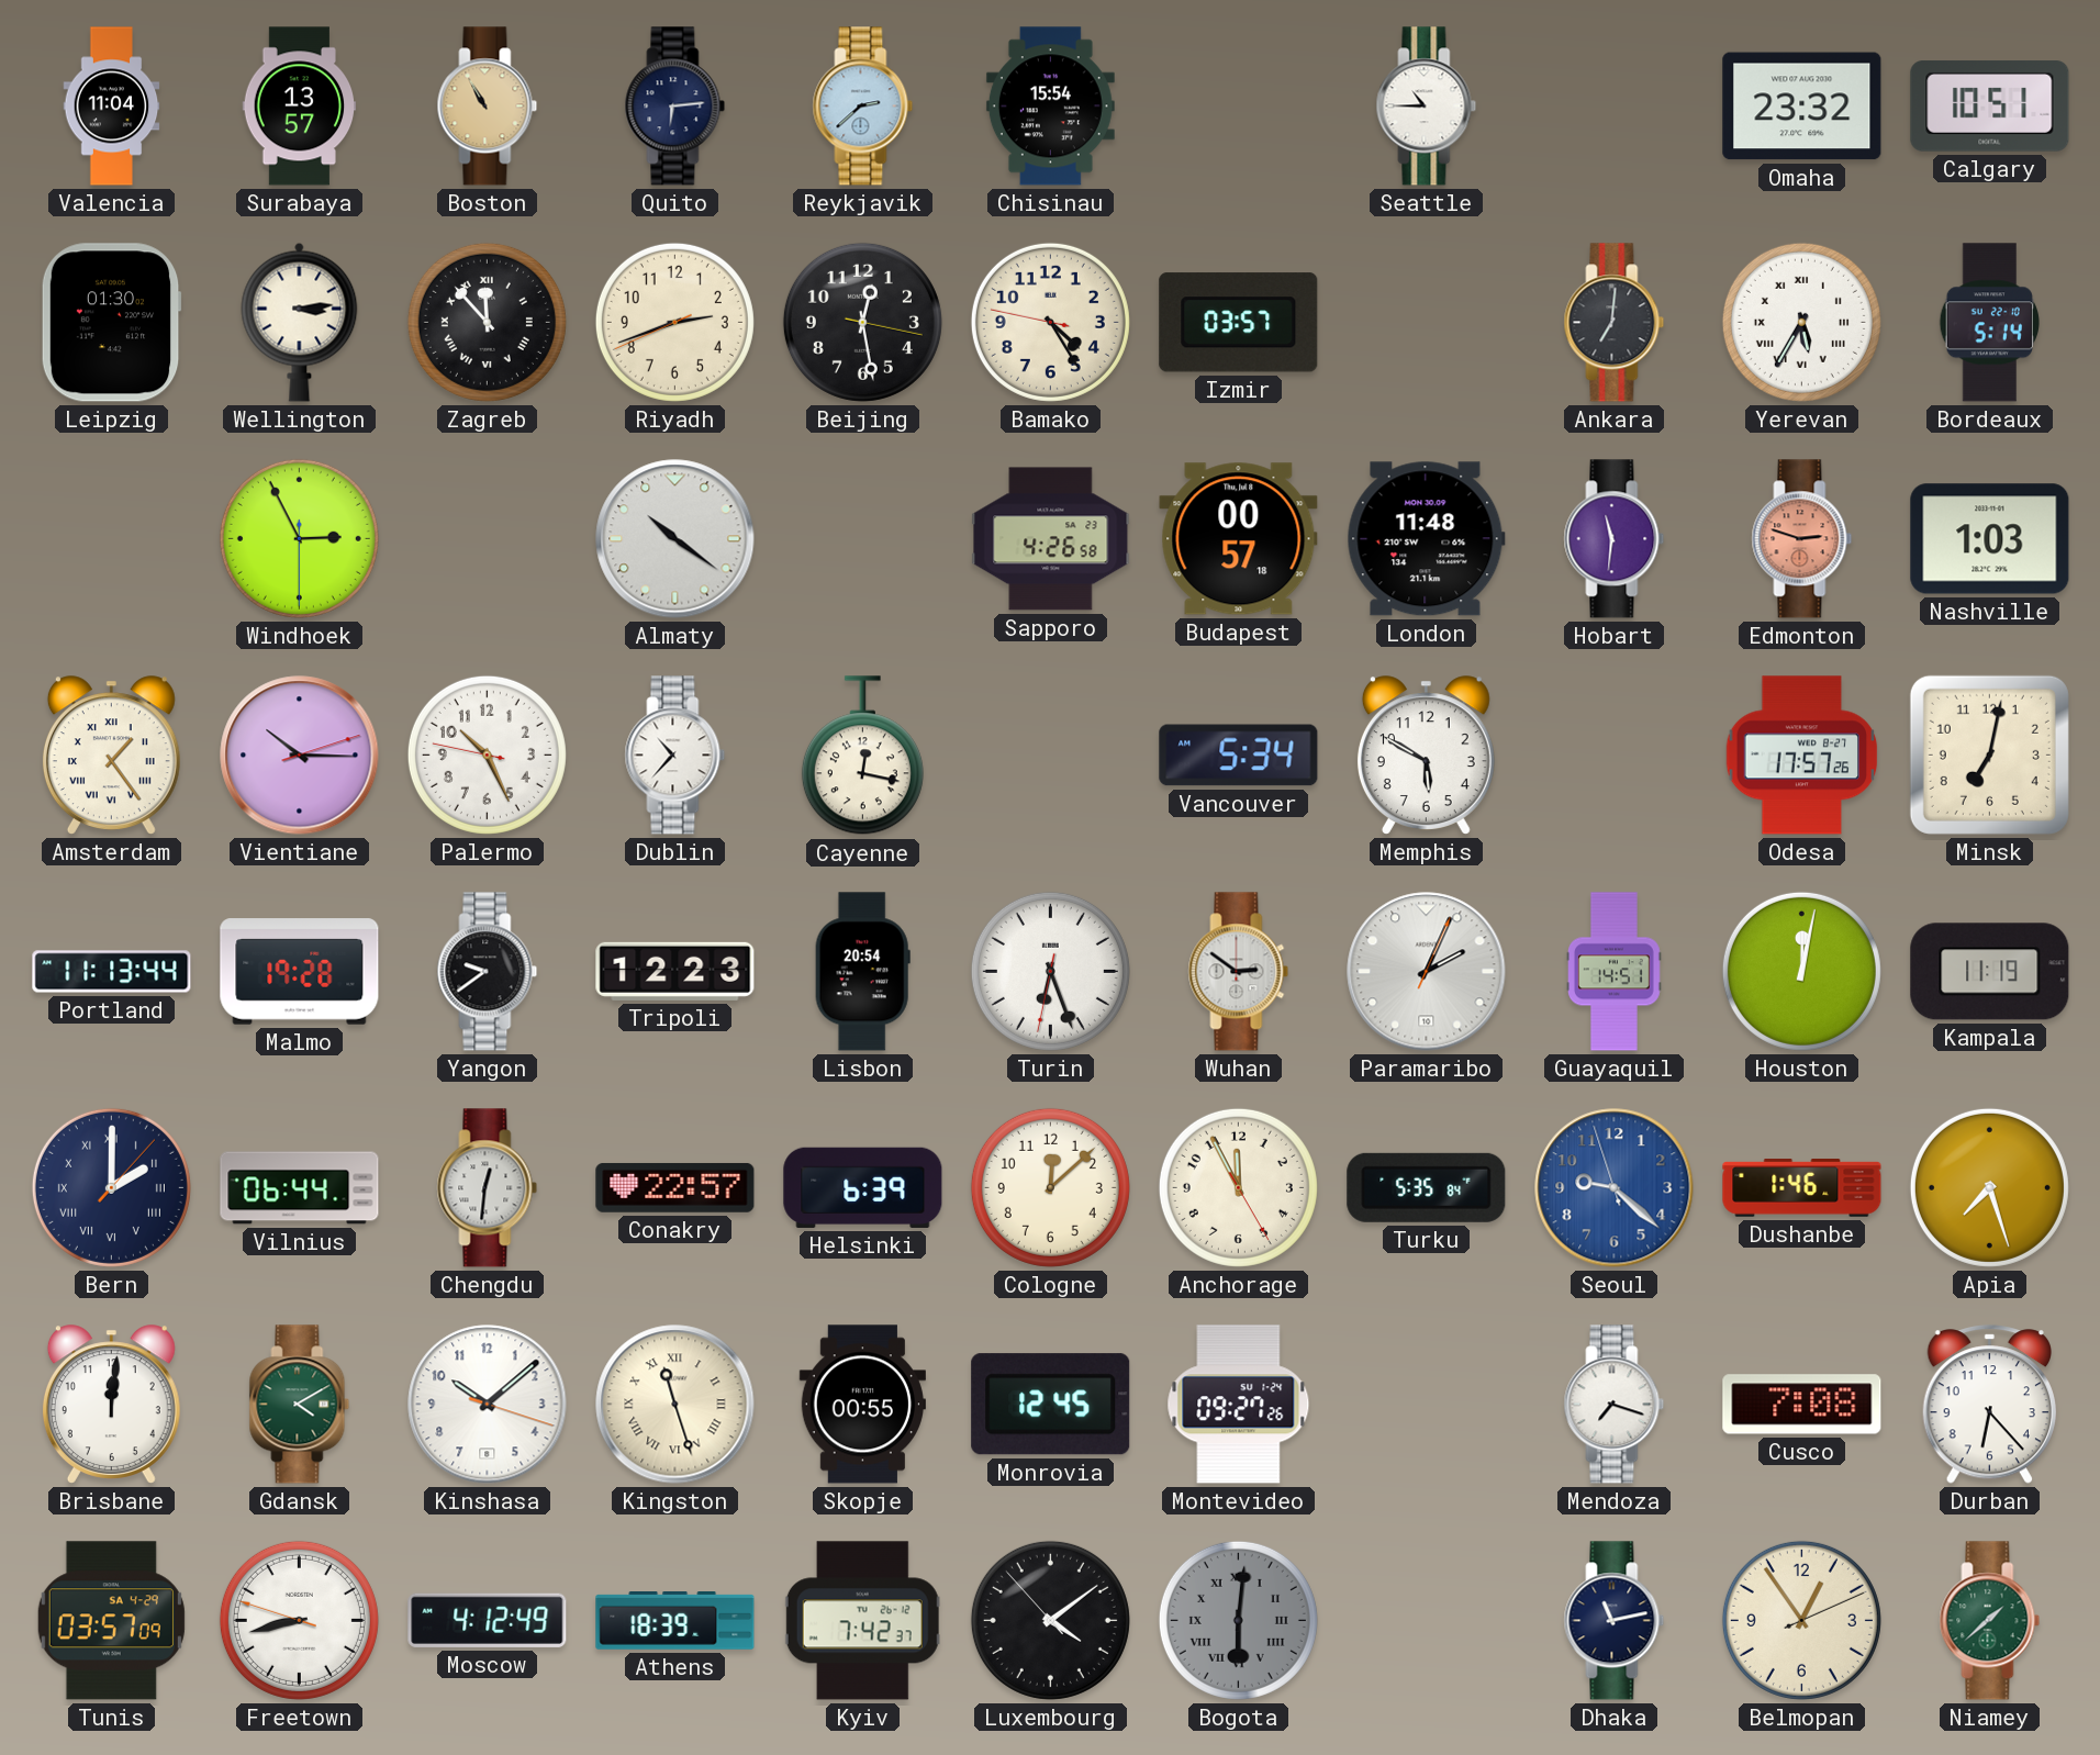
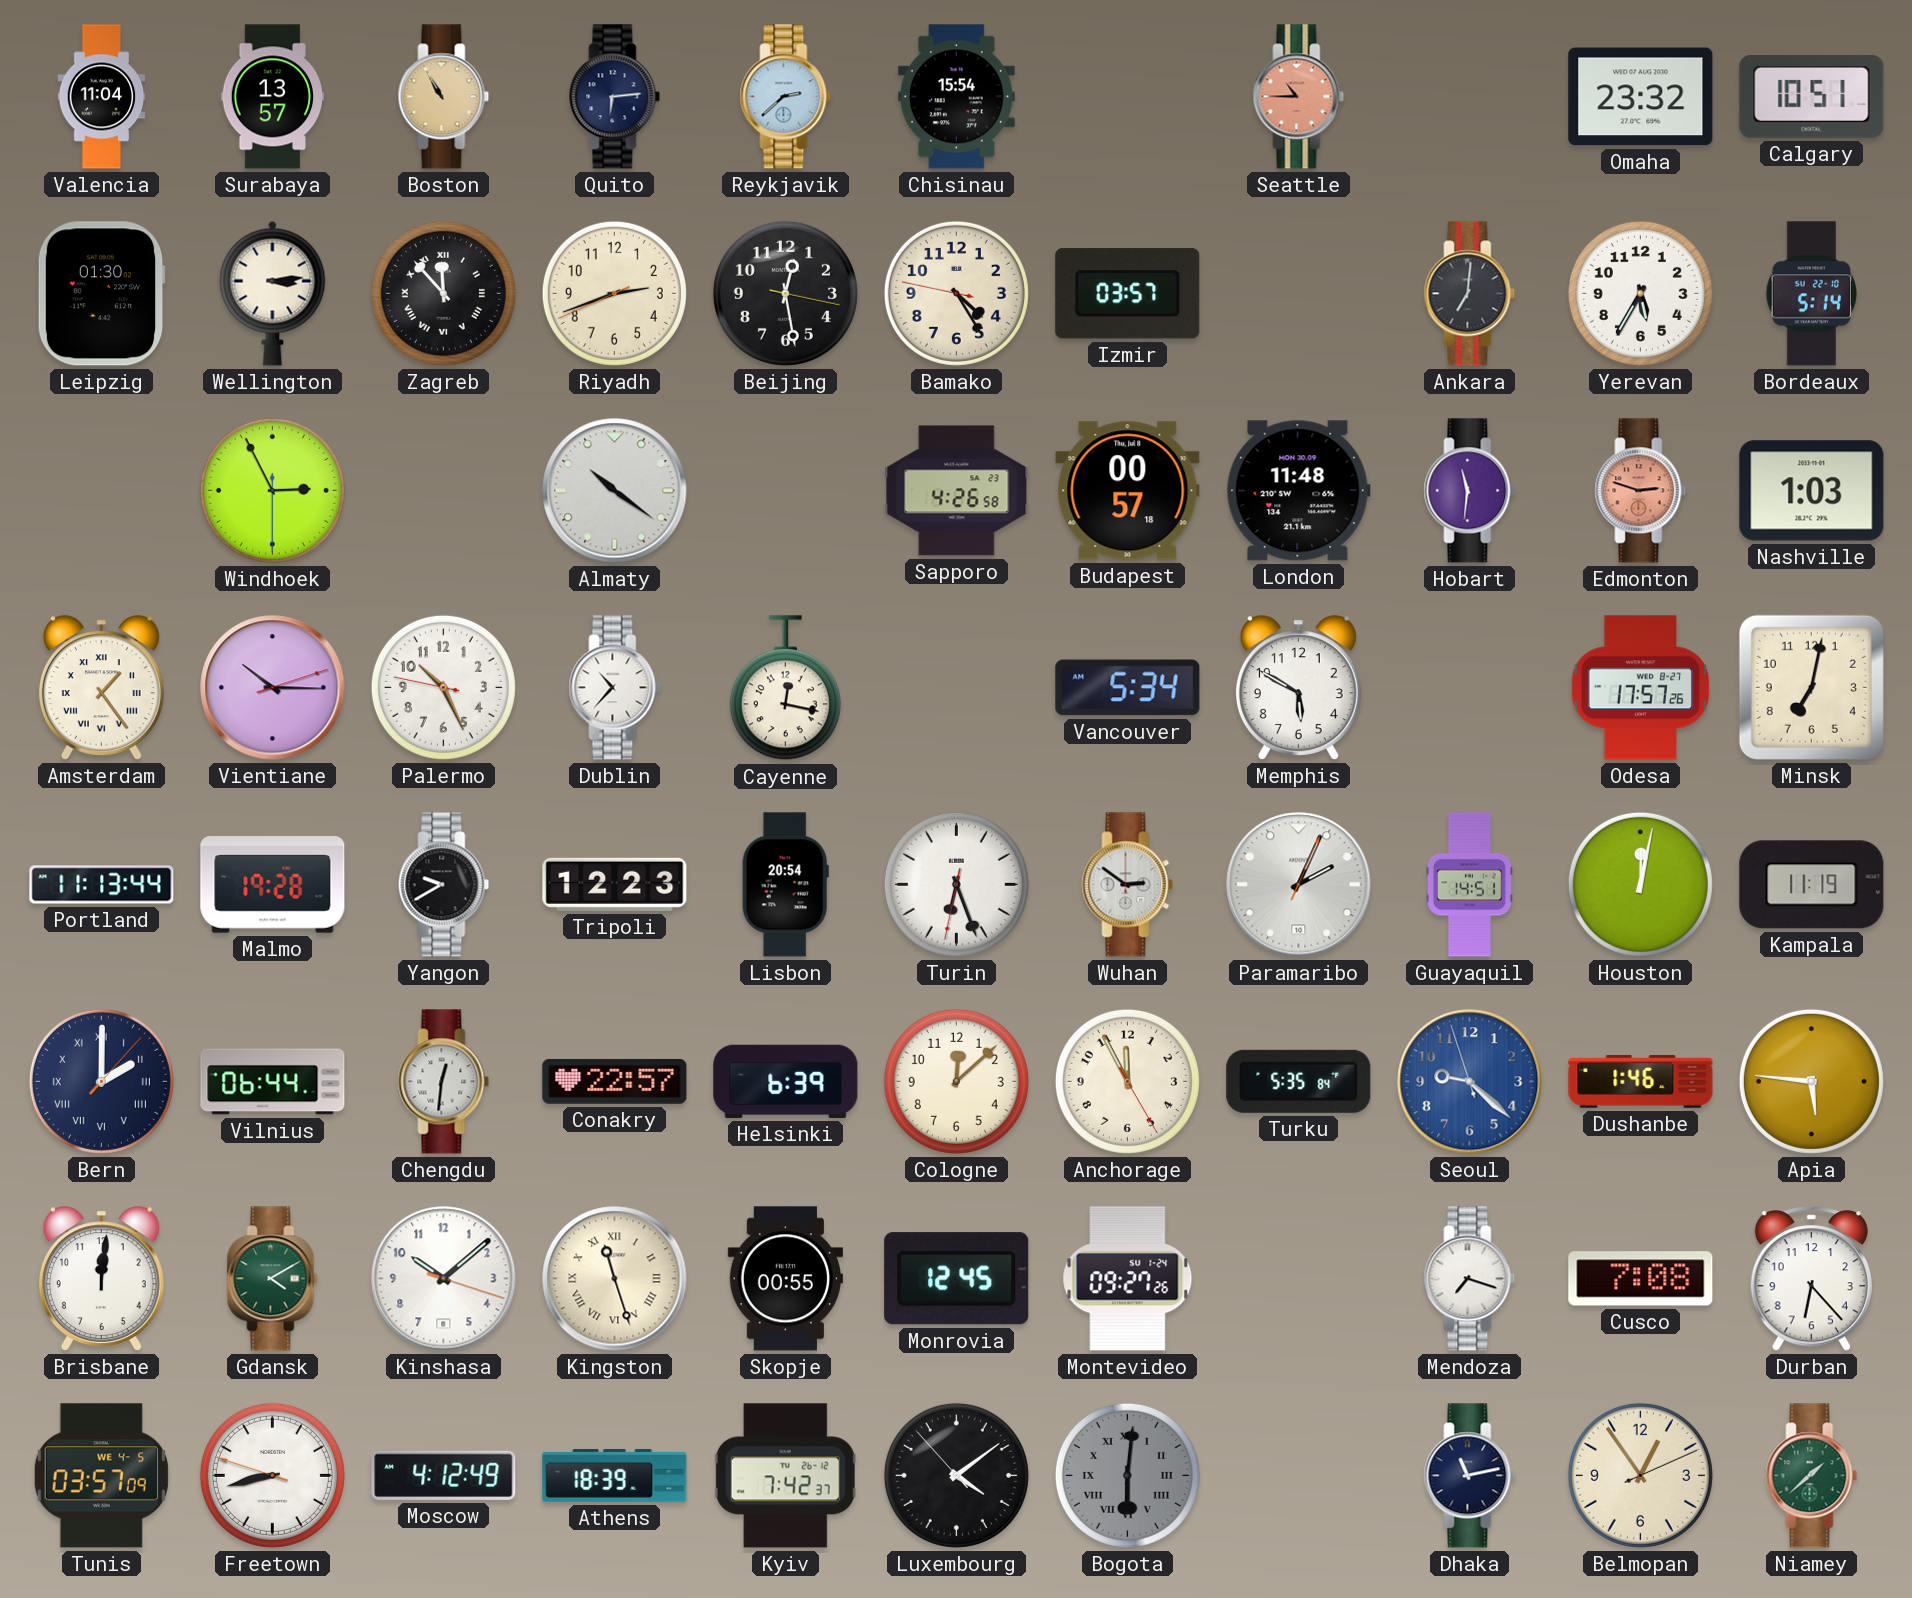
Seattle dial: white -> salmon
Yerevan numerals: Roman -> Arabic
Yangon: 9:39 -> 9:40
Apia: 7:27 -> 5:46
Tunis date: SA 4-29 -> WE 4-5
